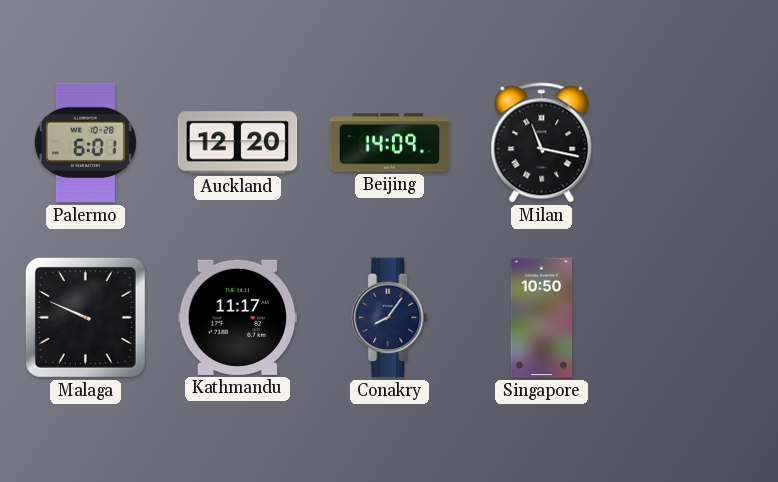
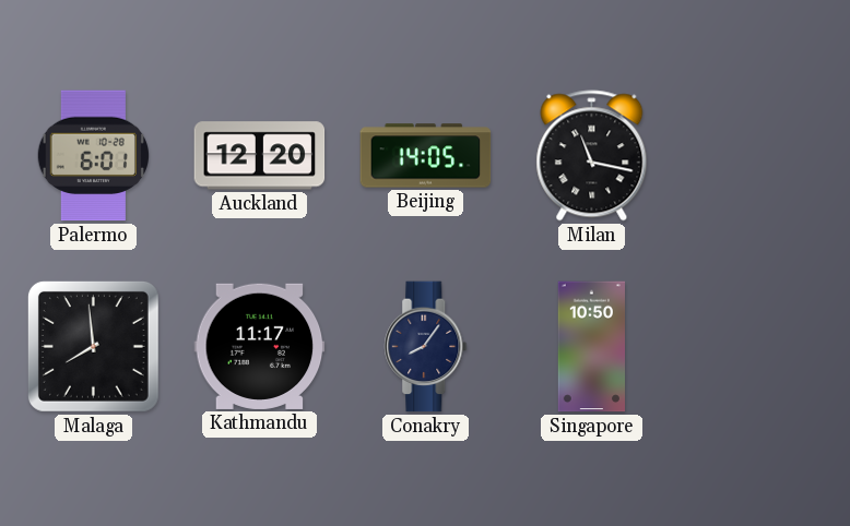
Beijing: 14:09 -> 14:05
Malaga: 9:49 -> 7:59
